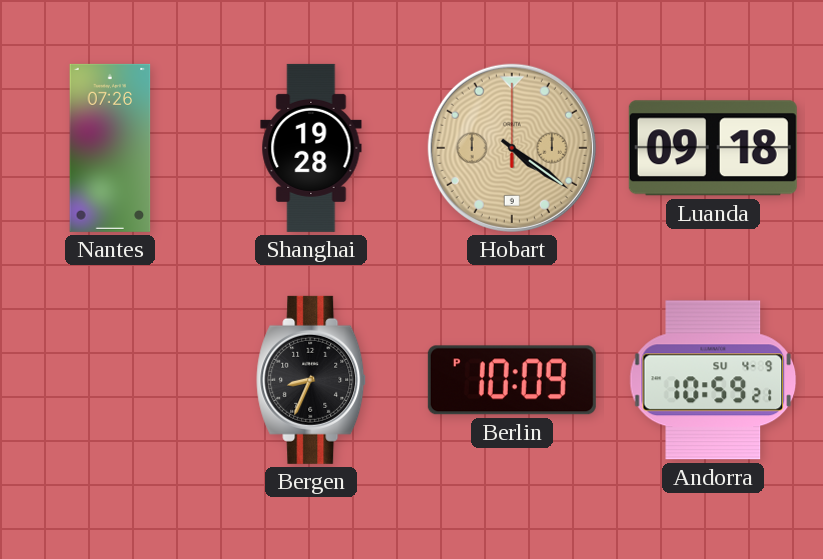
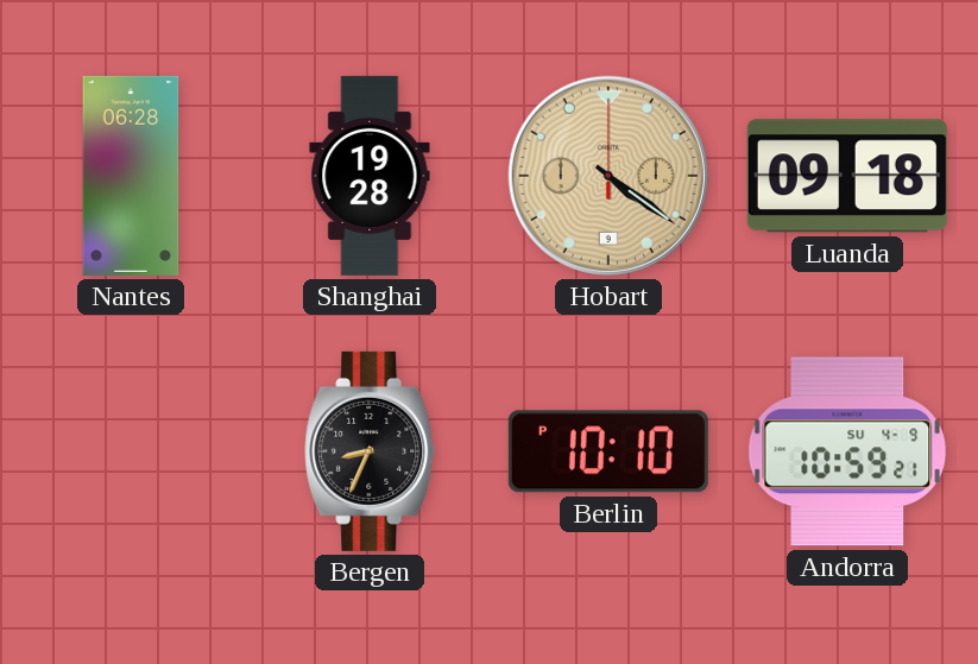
Nantes: 07:26 -> 06:28
Berlin: 10:09 -> 10:10
